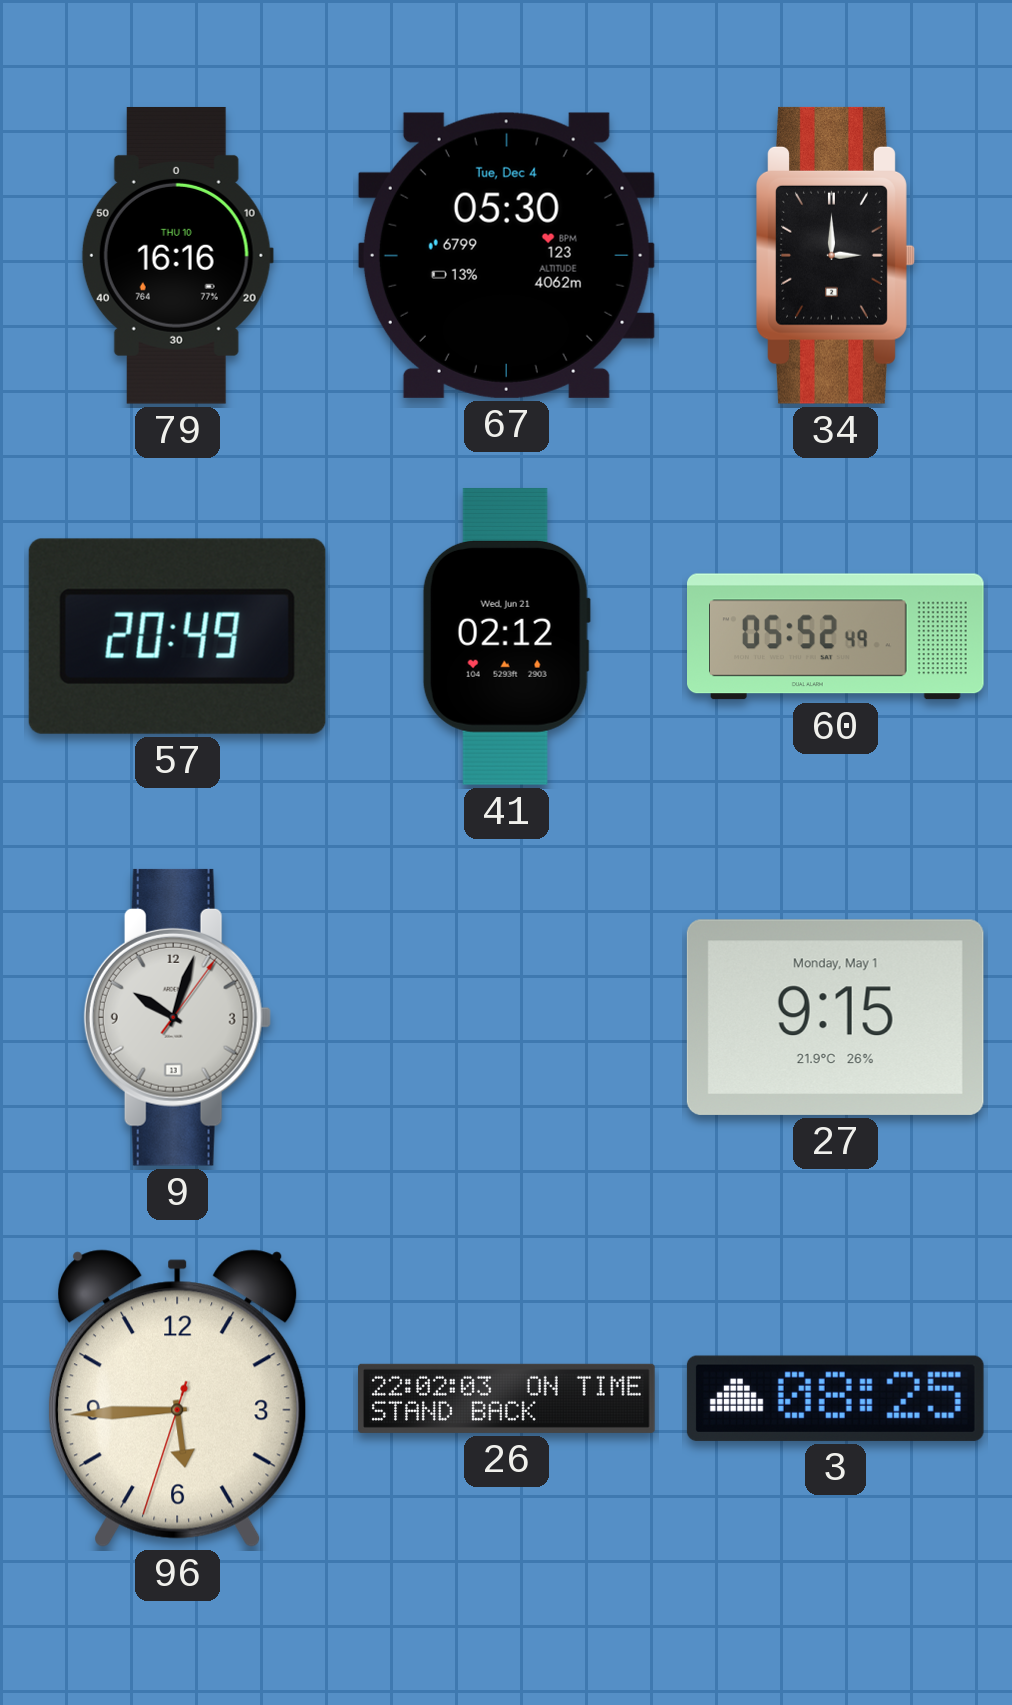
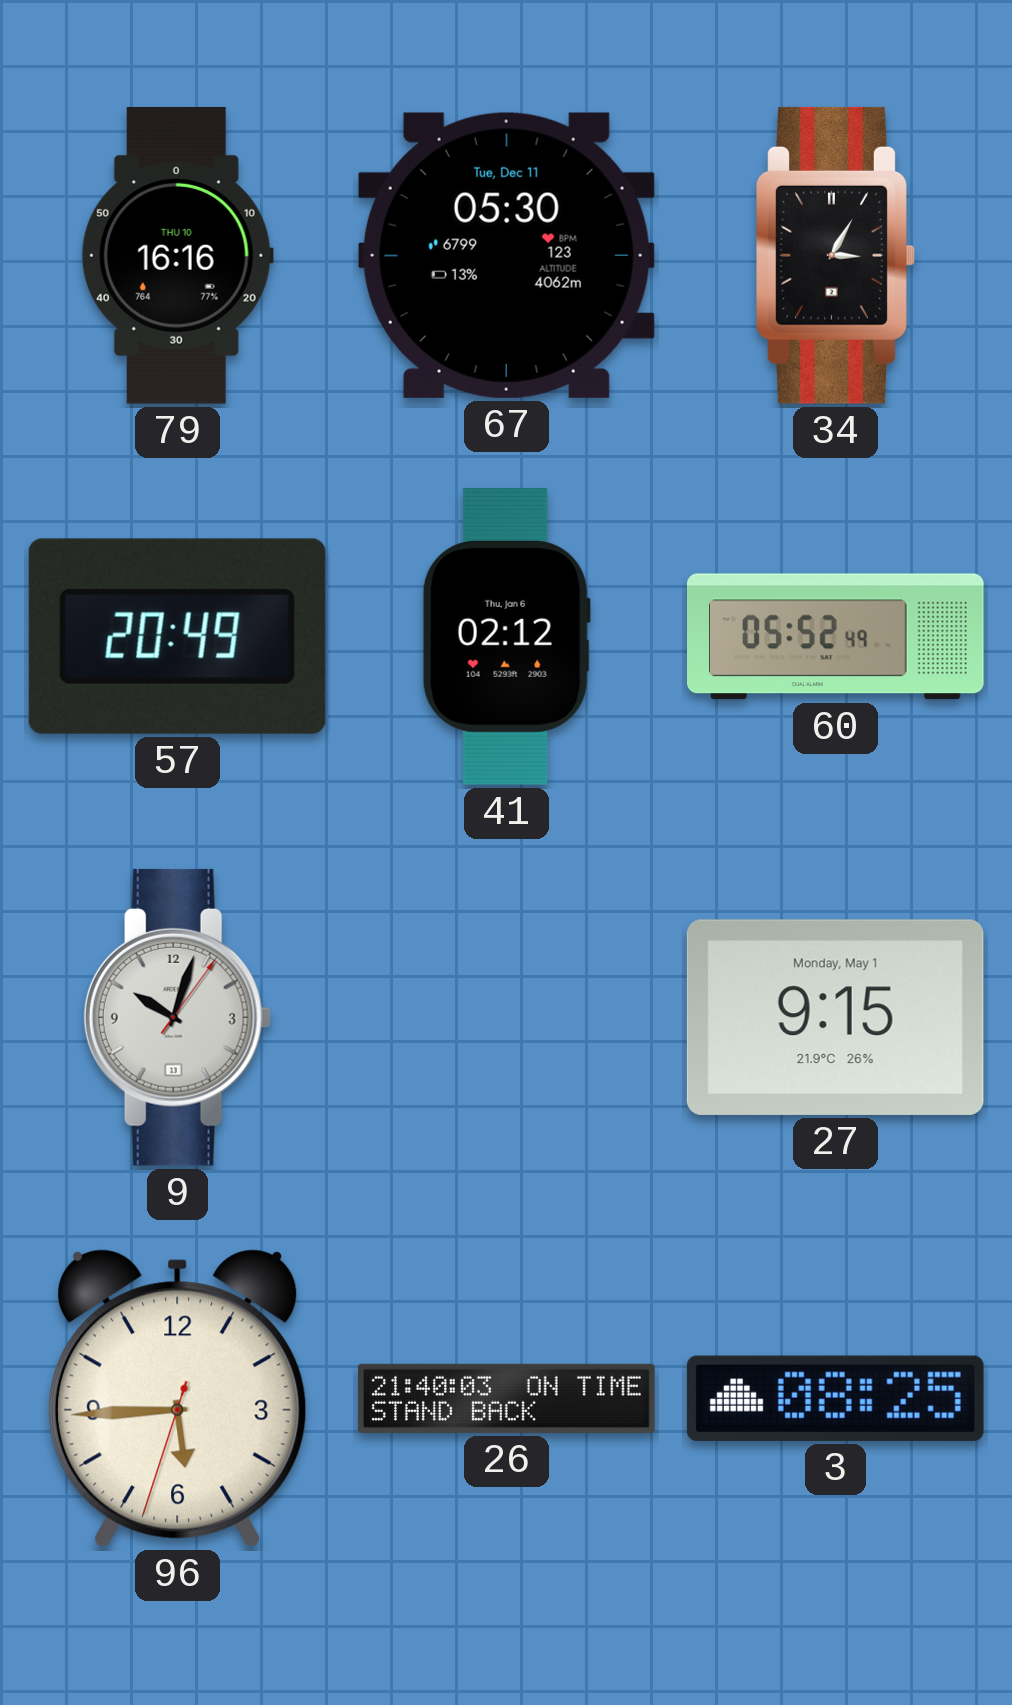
67 date: Tue, Dec 4 -> Tue, Dec 11
34: 3:00 -> 3:05
41 date: Wed, Jun 21 -> Thu, Jan 6
26: 22:02 -> 21:40
